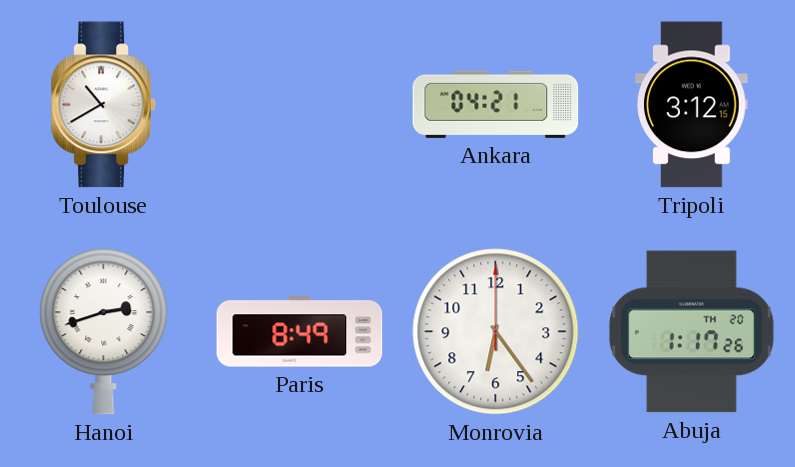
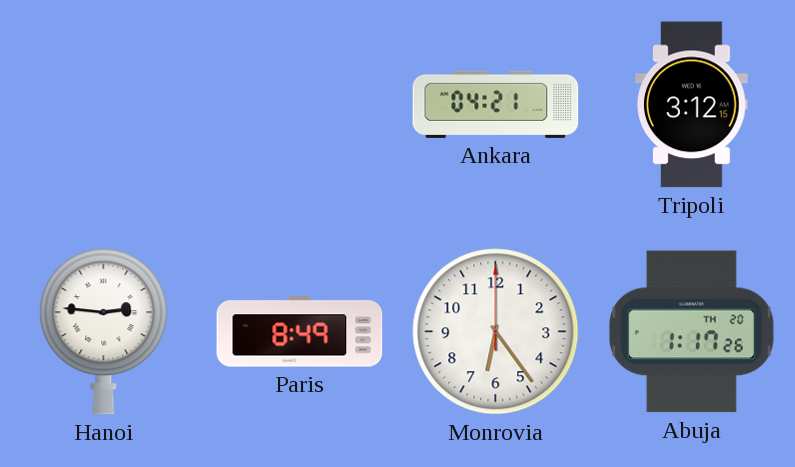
Toulouse: 10:40 -> none
Hanoi: 2:42 -> 2:46
